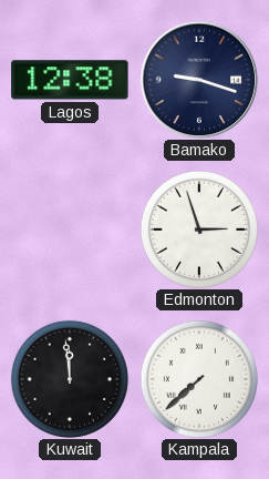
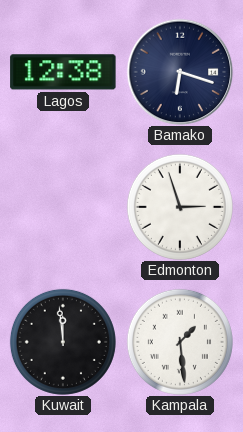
Bamako: 9:18 -> 6:18
Kampala: 7:38 -> 1:29
